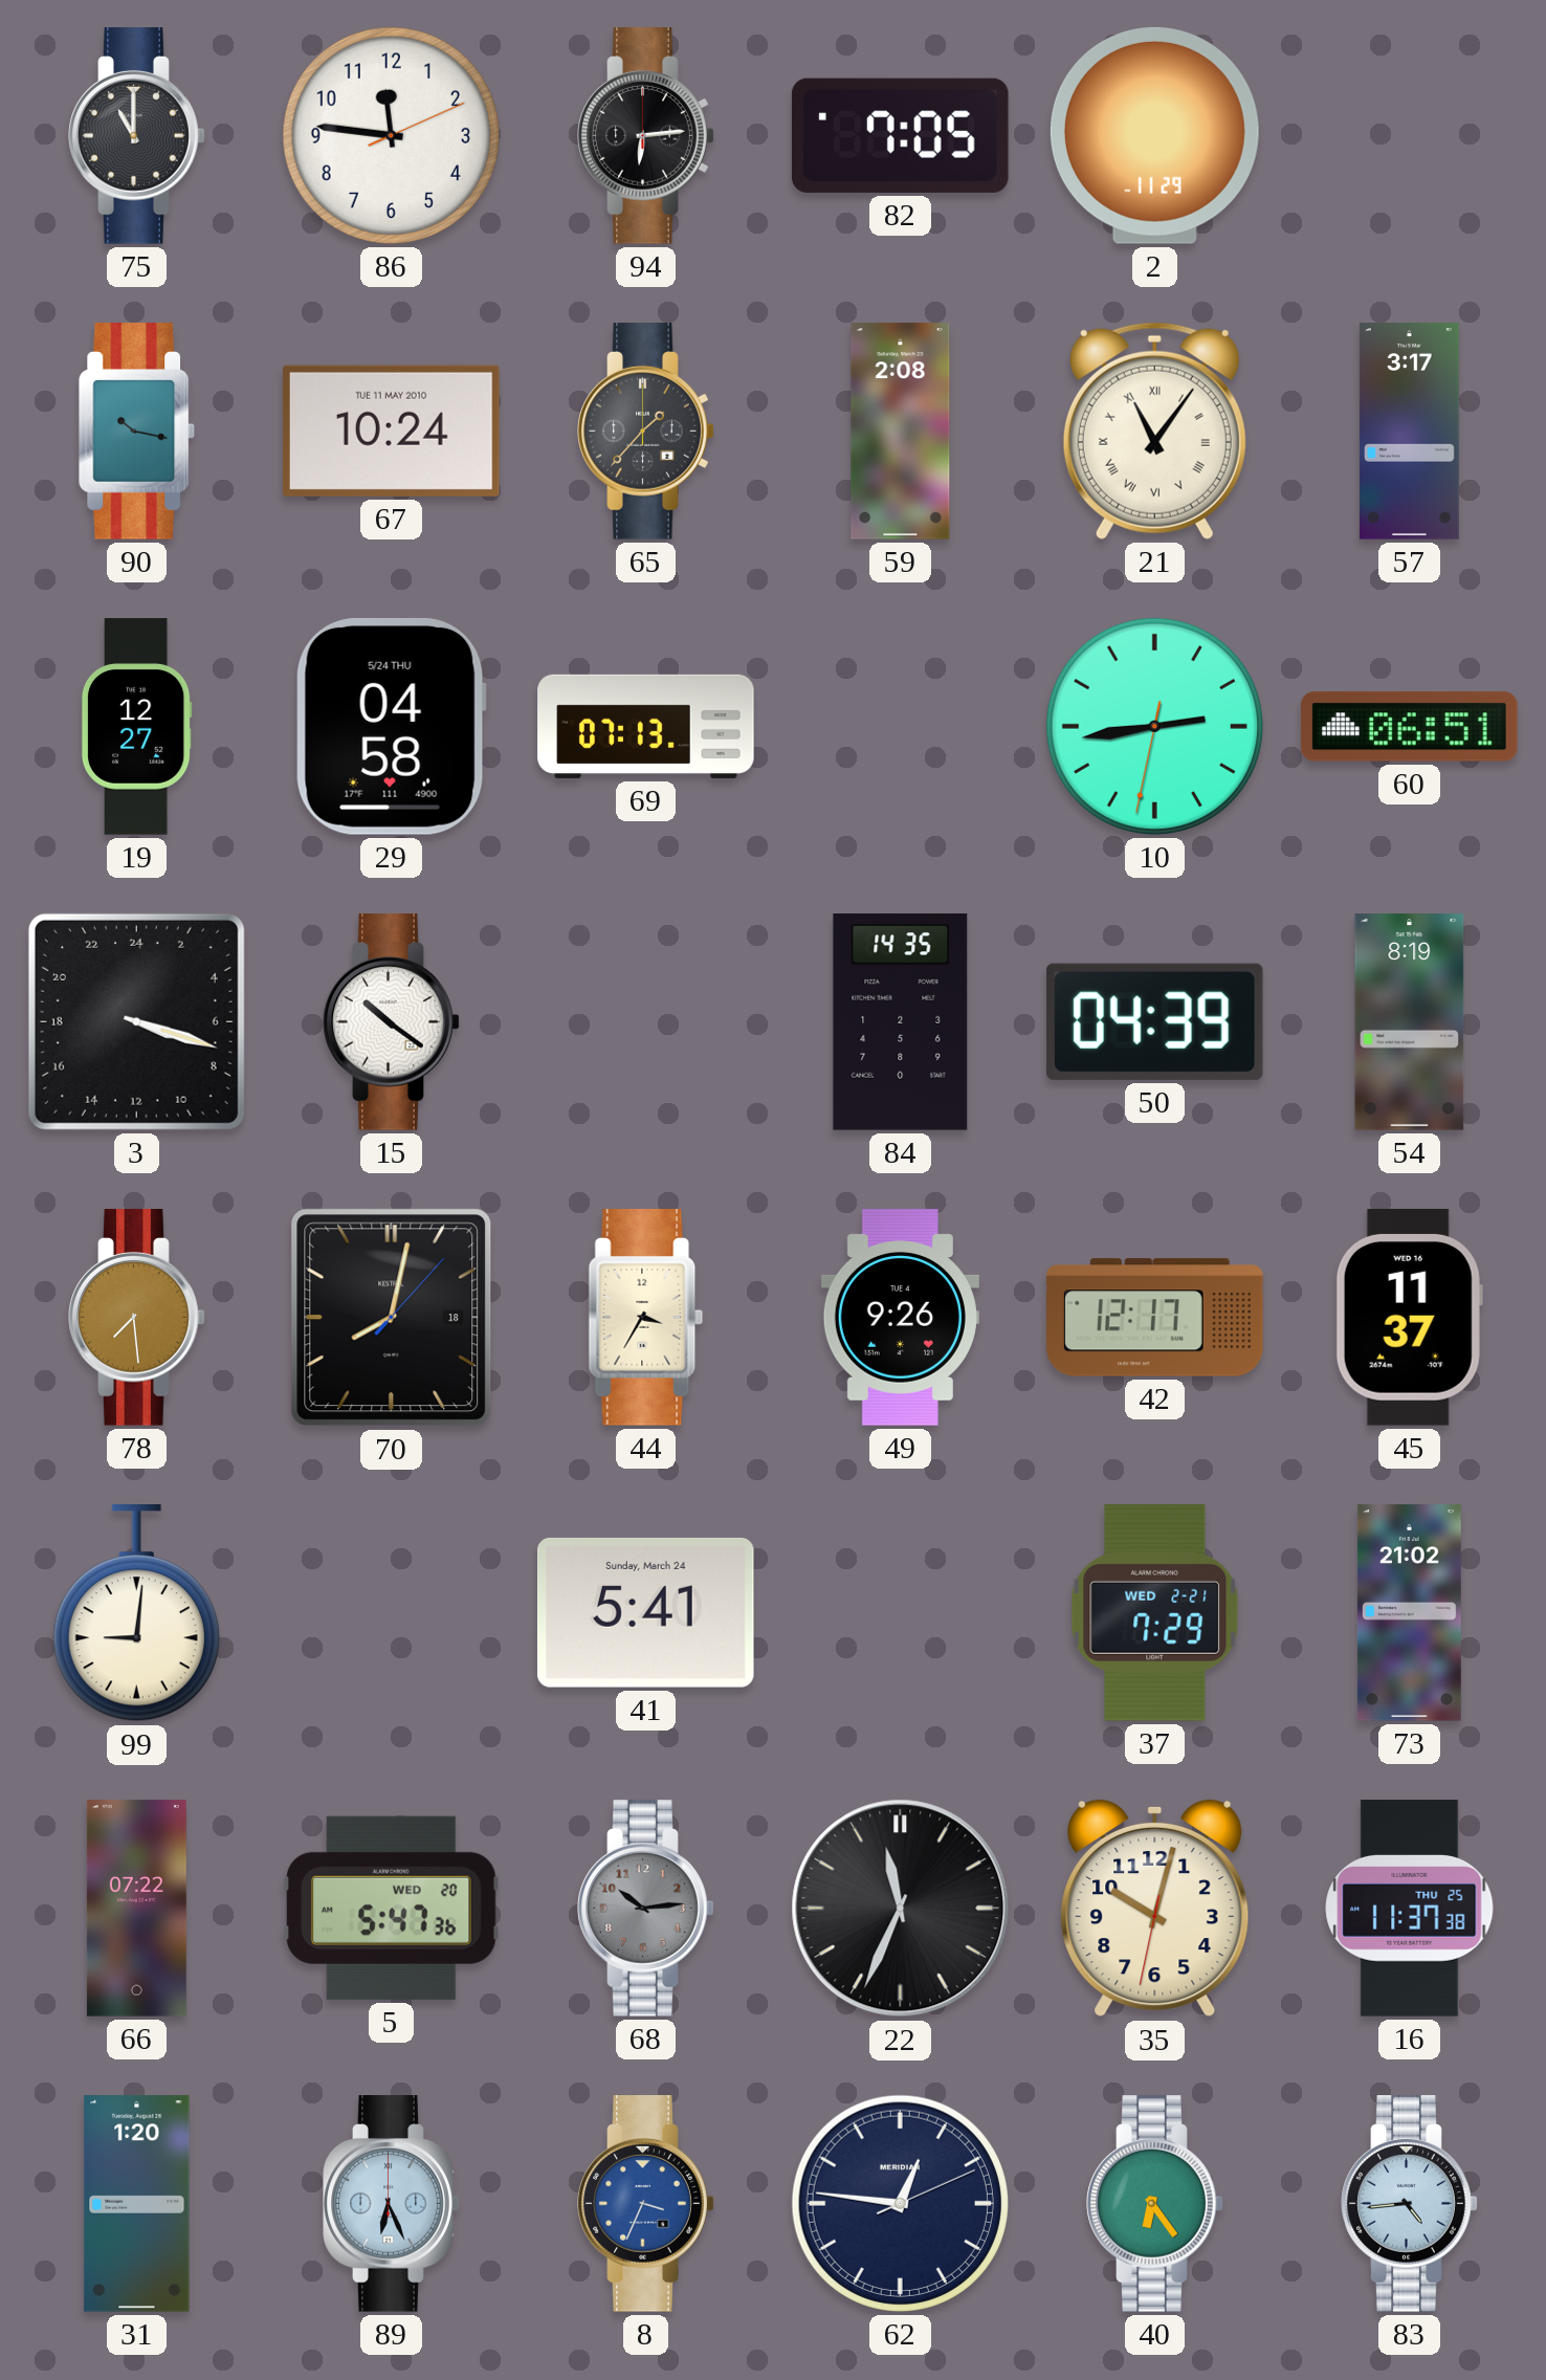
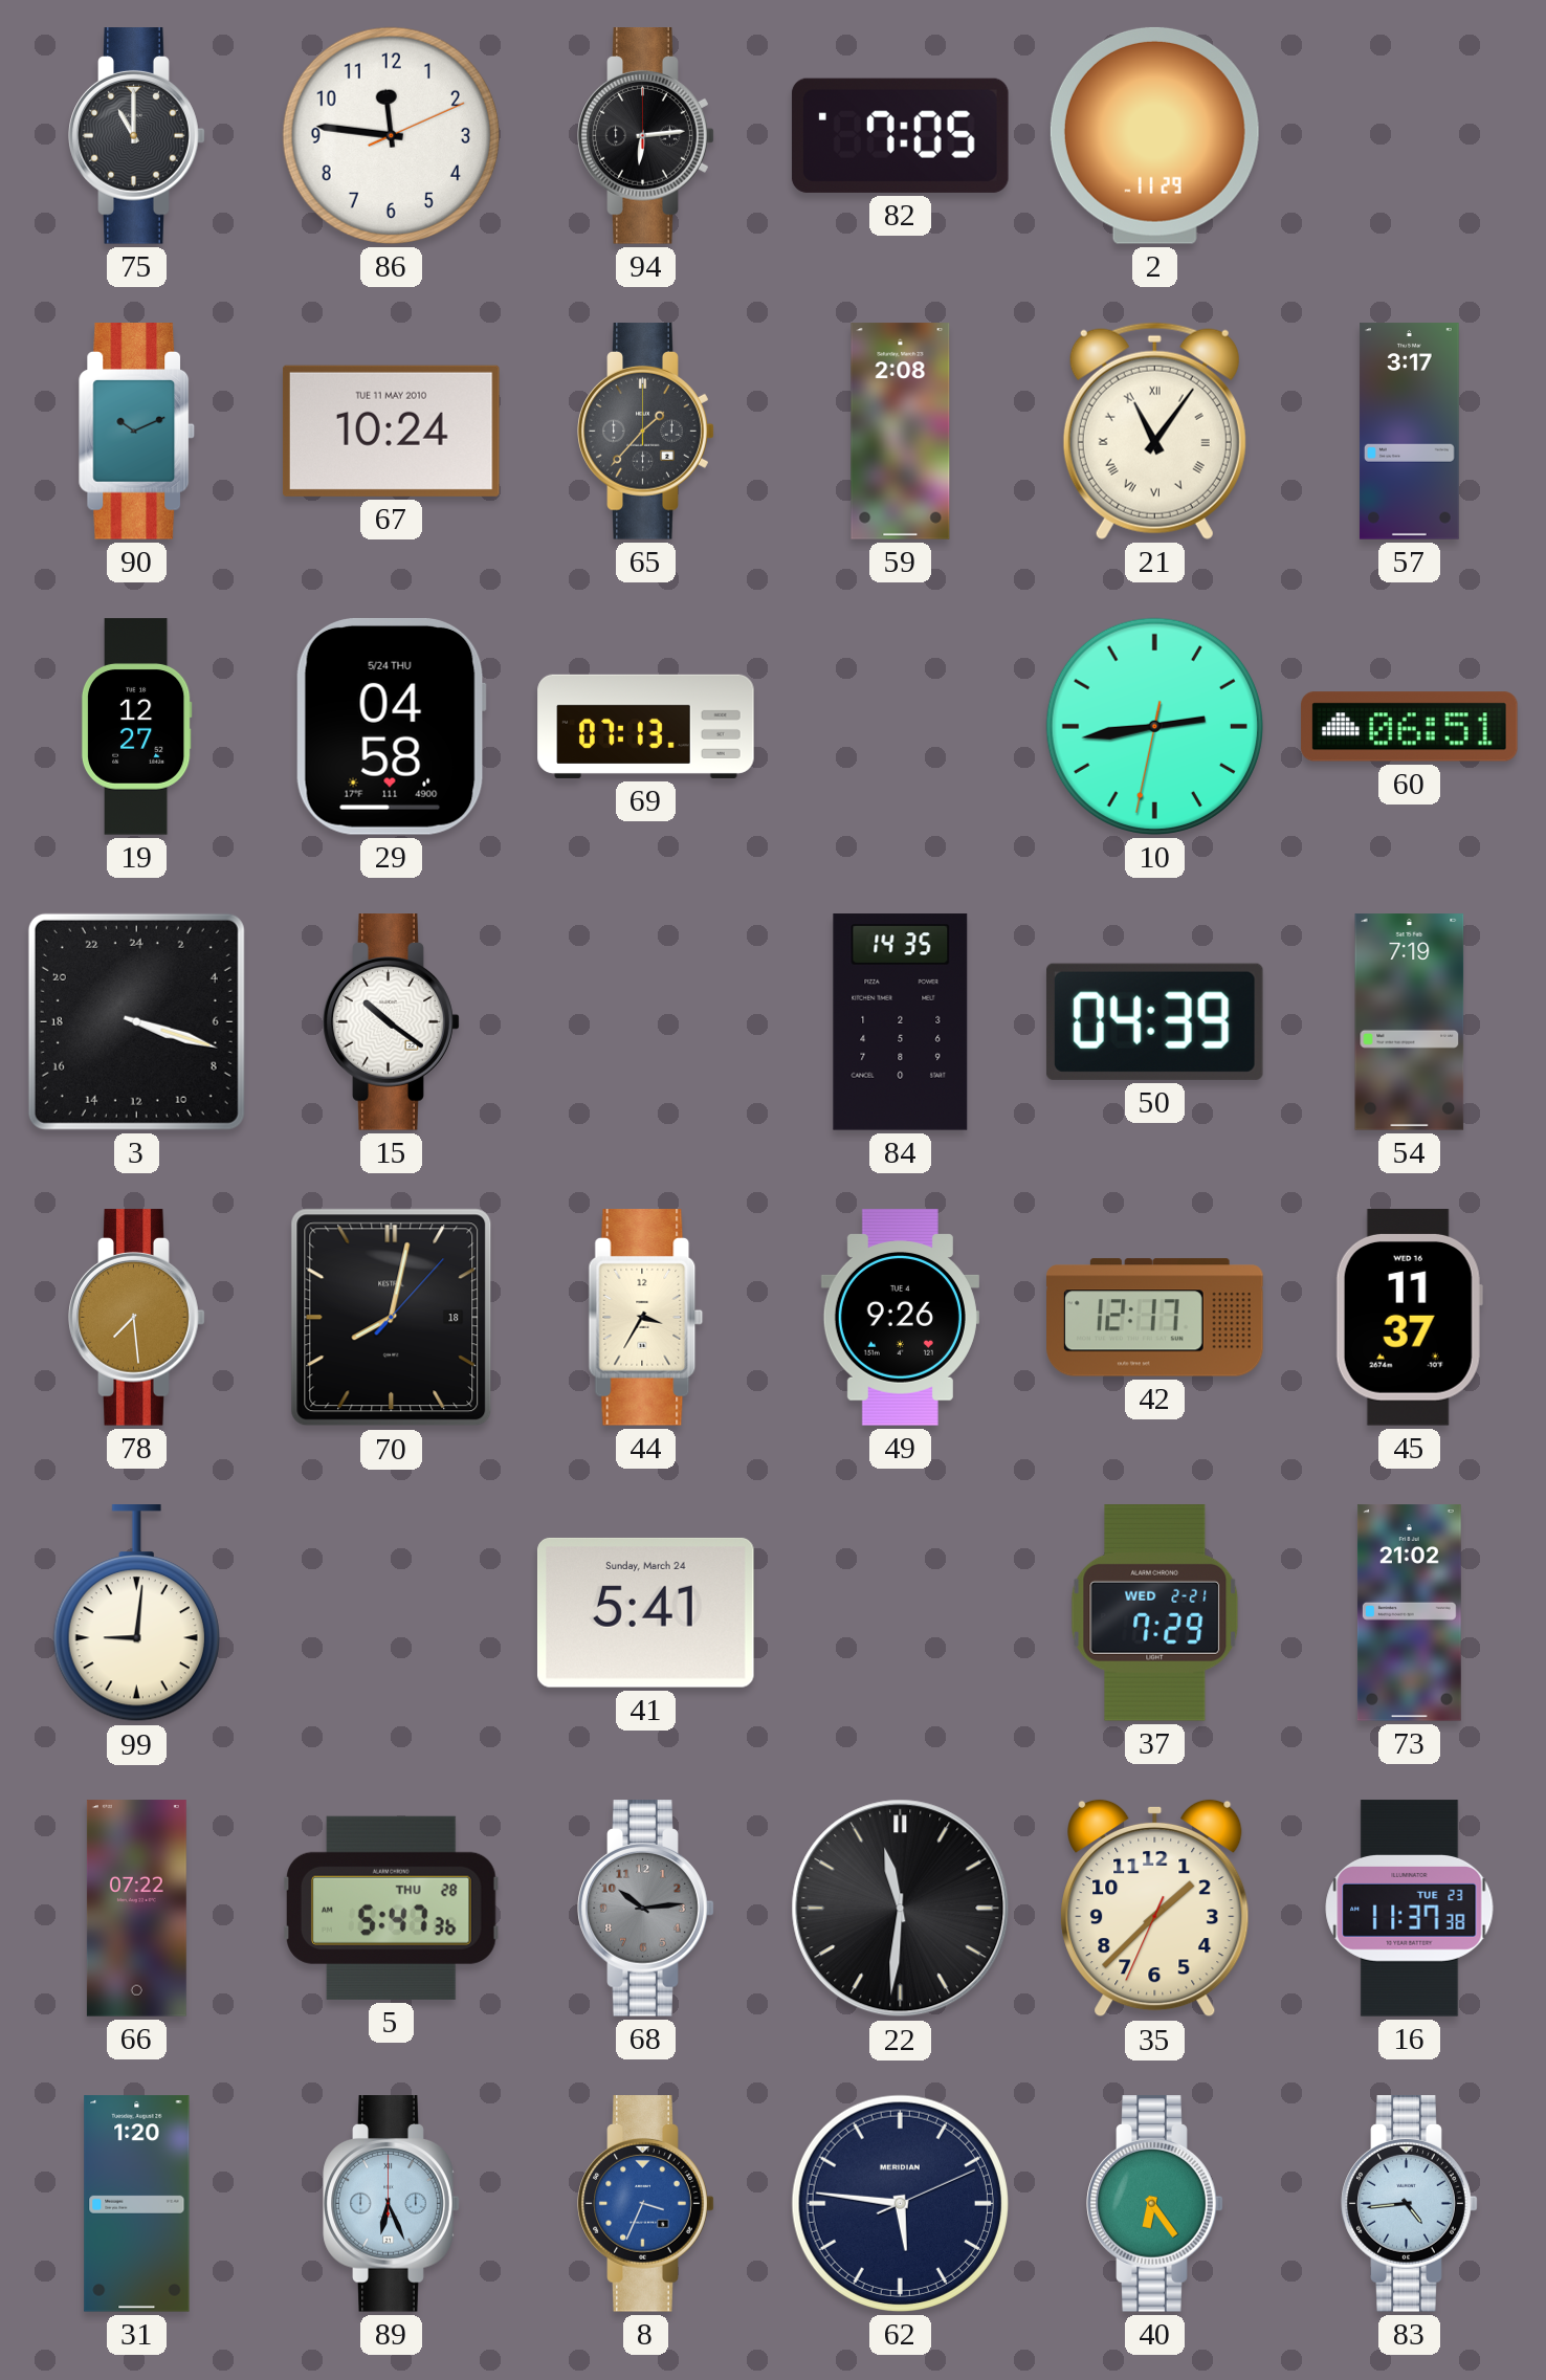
90: 10:17 -> 10:11
54: 8:19 -> 7:19
5 date: WED 20 -> THU 28
22: 11:34 -> 11:31
35: 10:02 -> 1:37
16 date: THU 25 -> TUE 23
62: 12:46 -> 5:46
